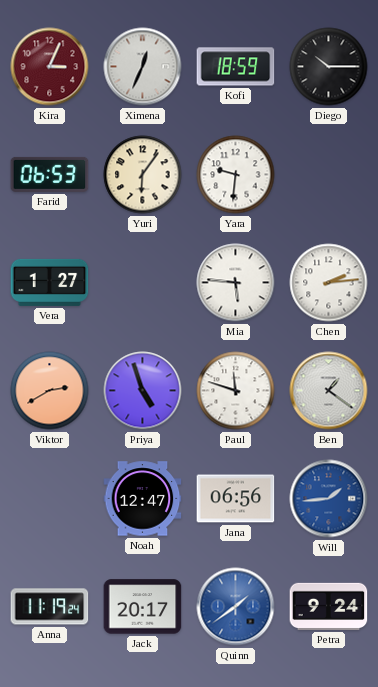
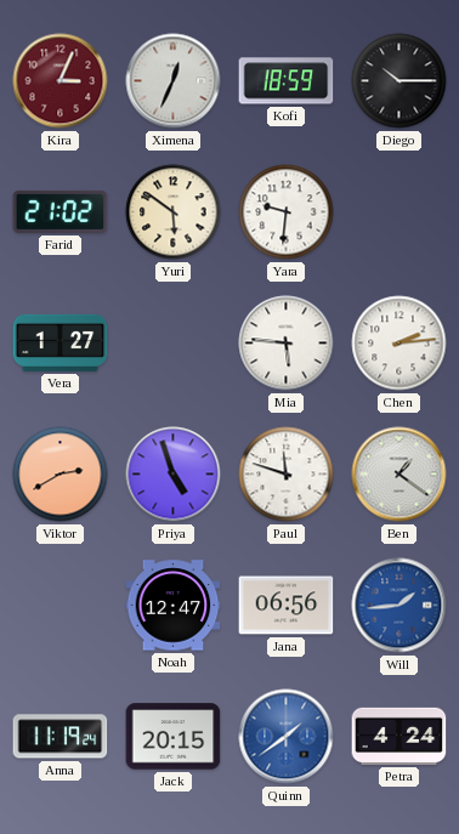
Farid: 06:53 -> 21:02
Yuri: 6:06 -> 5:51
Jack: 20:17 -> 20:15
Petra: 9:24 -> 4:24
